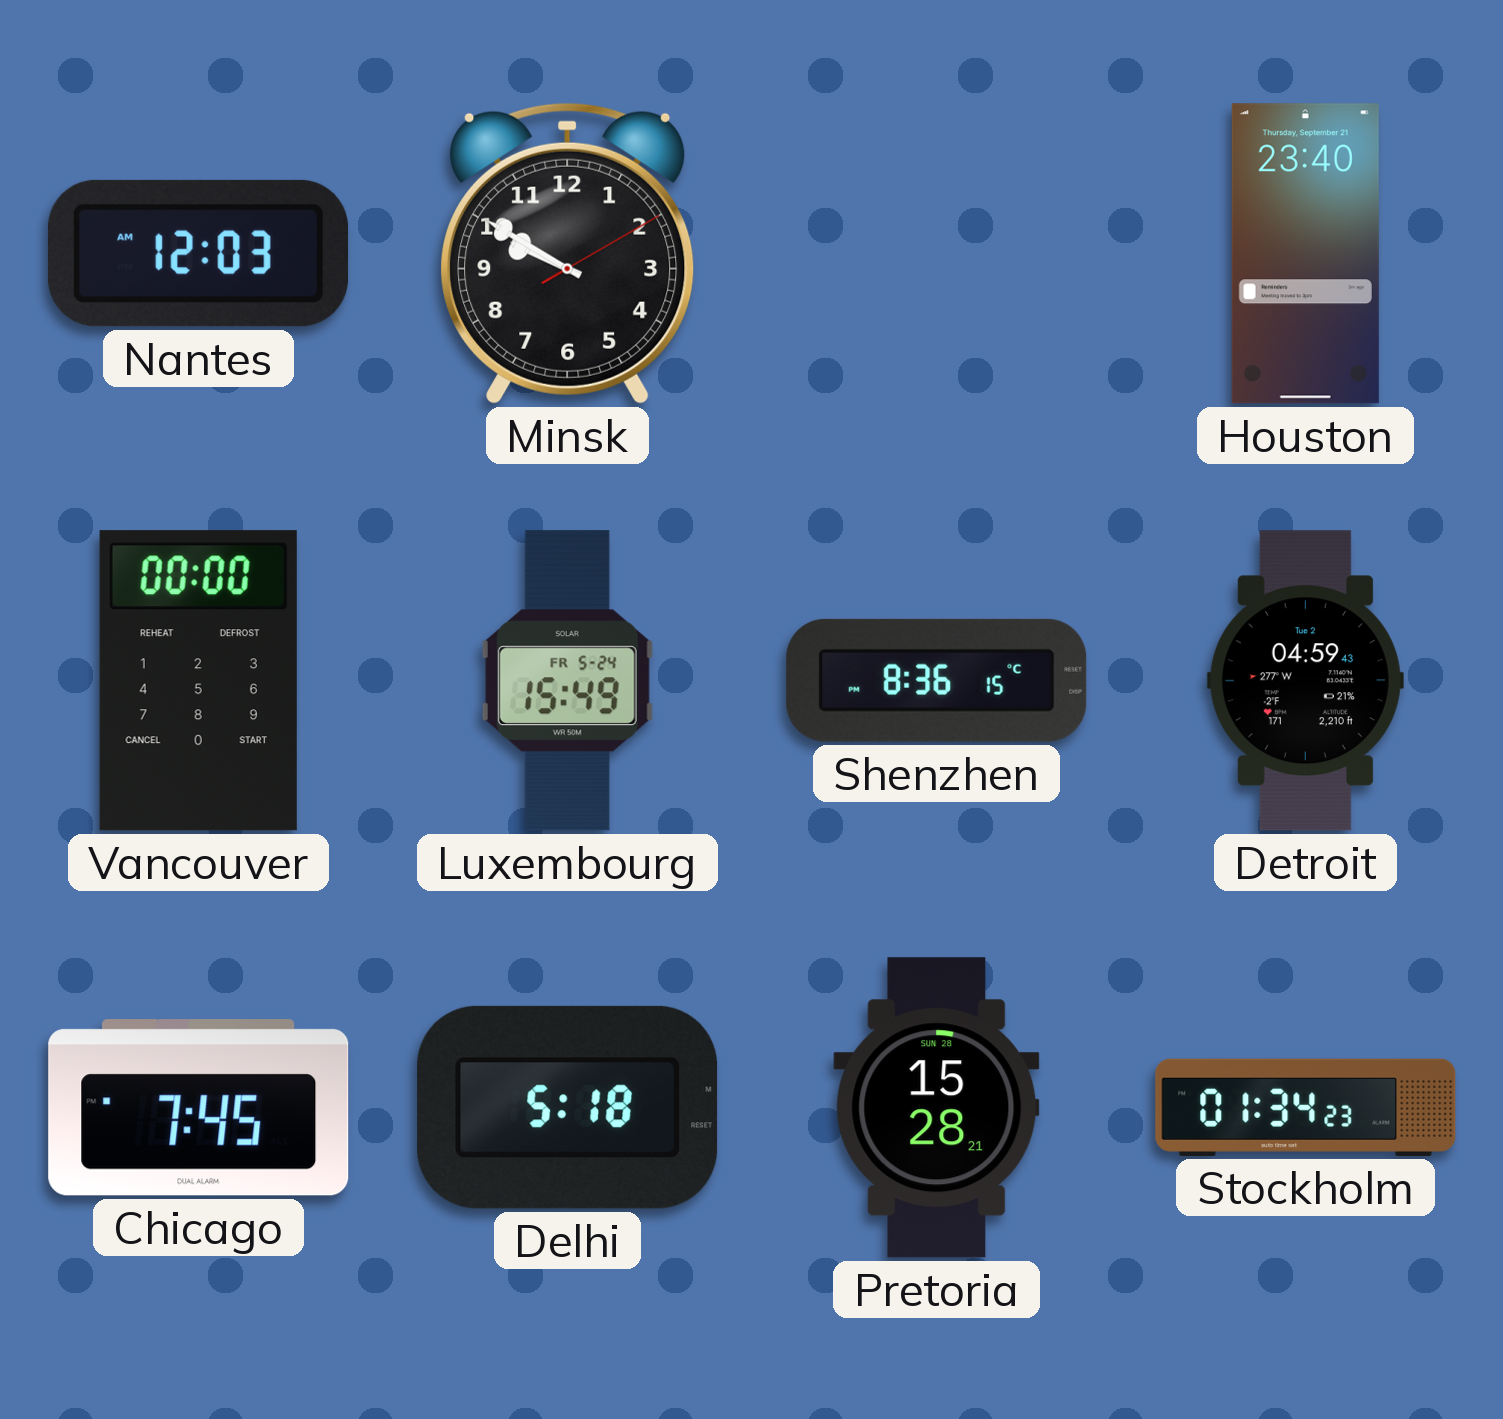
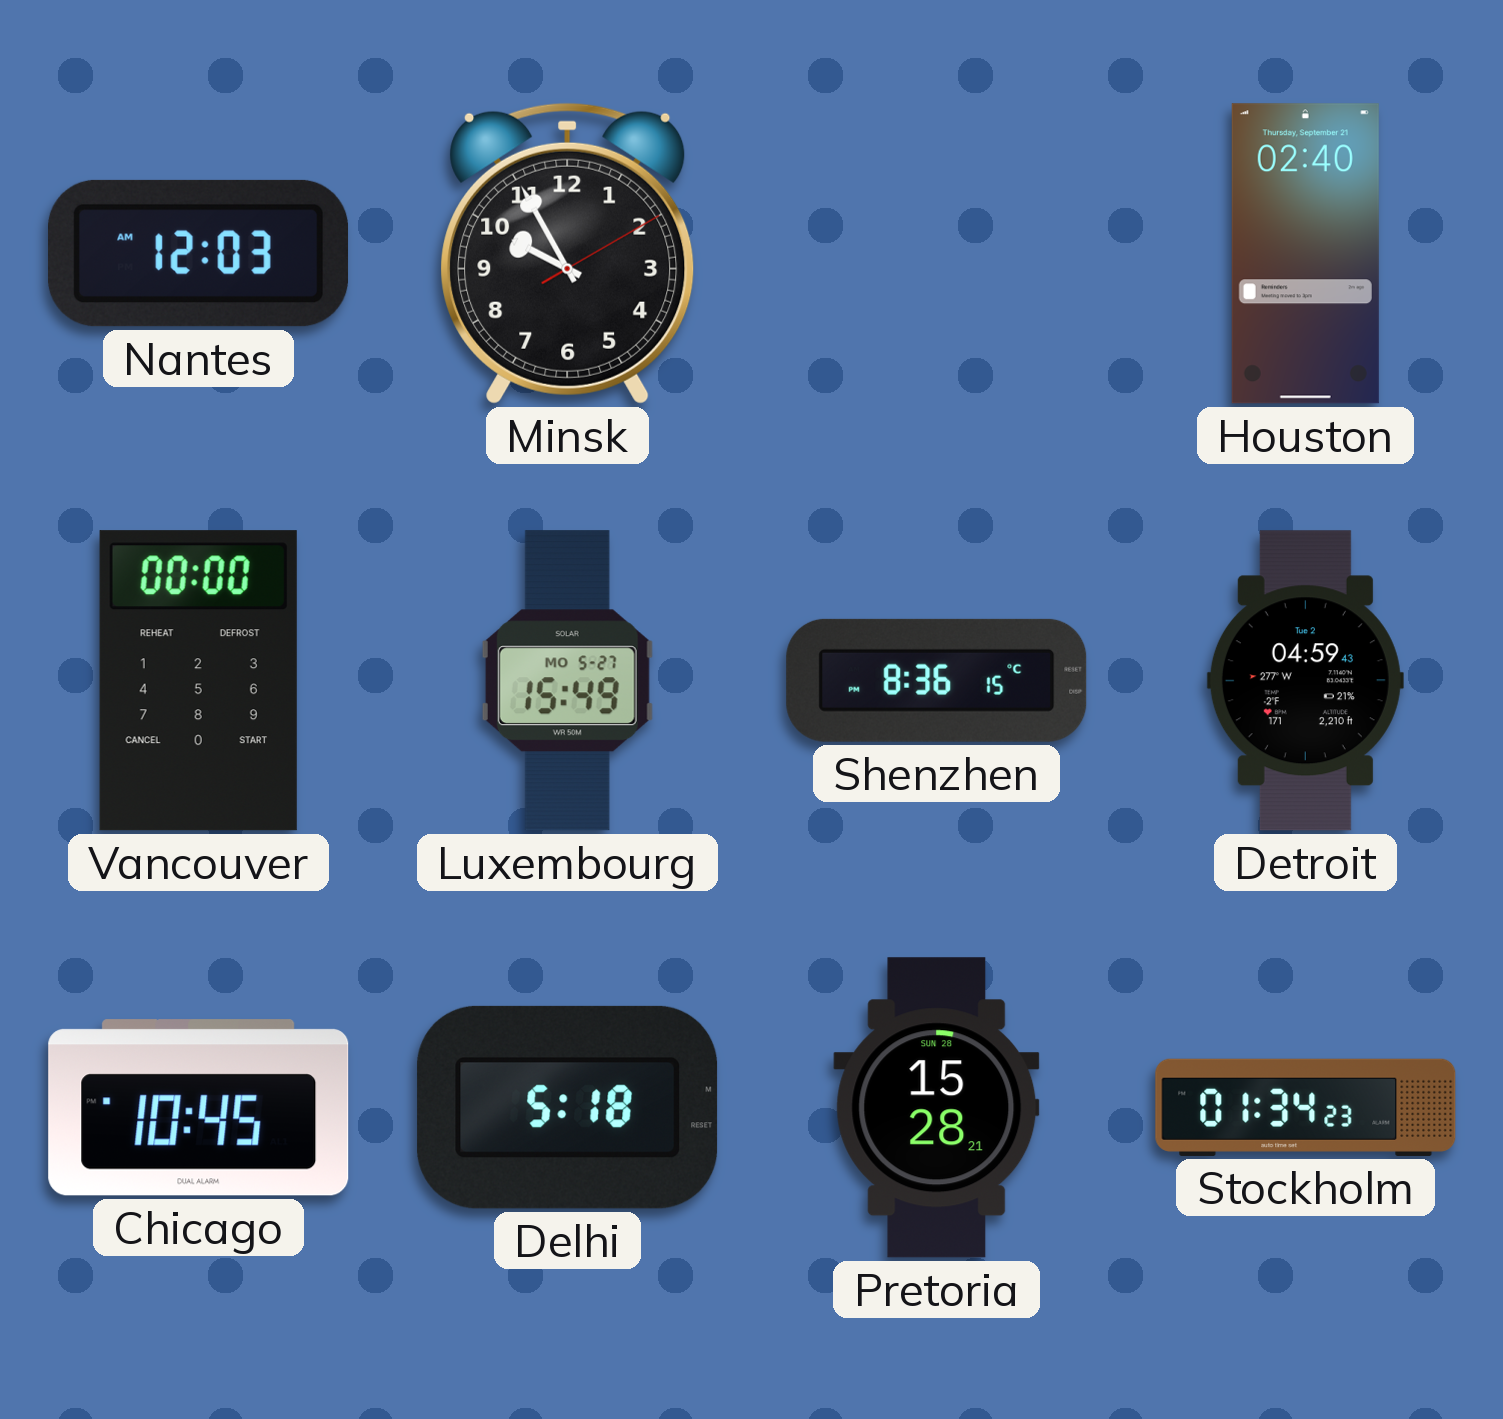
Minsk: 9:50 -> 9:55
Houston: 23:40 -> 02:40
Luxembourg date: FR 5-24 -> MO 5-27
Chicago: 7:45 -> 10:45
